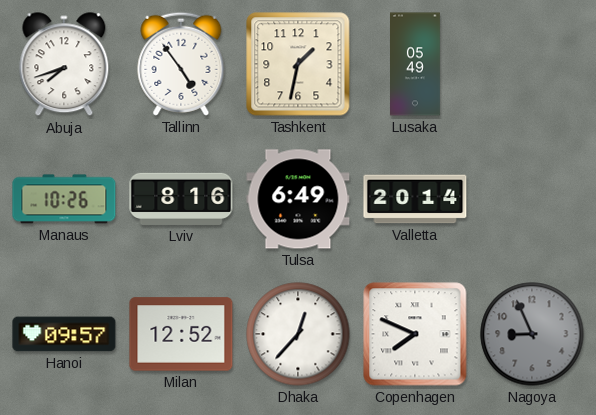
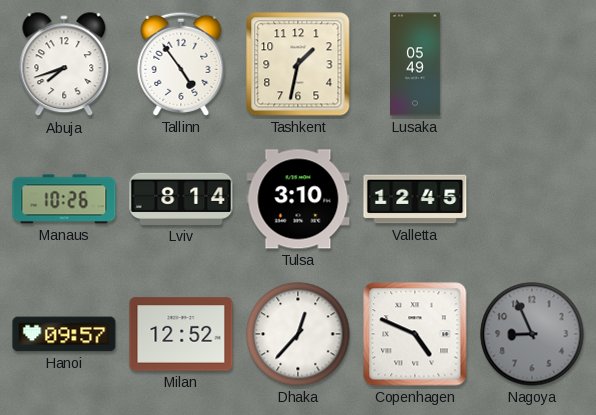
Lviv: 8:16 -> 8:14
Tulsa: 6:49 -> 3:10
Valletta: 20:14 -> 12:45
Copenhagen: 7:49 -> 4:49
